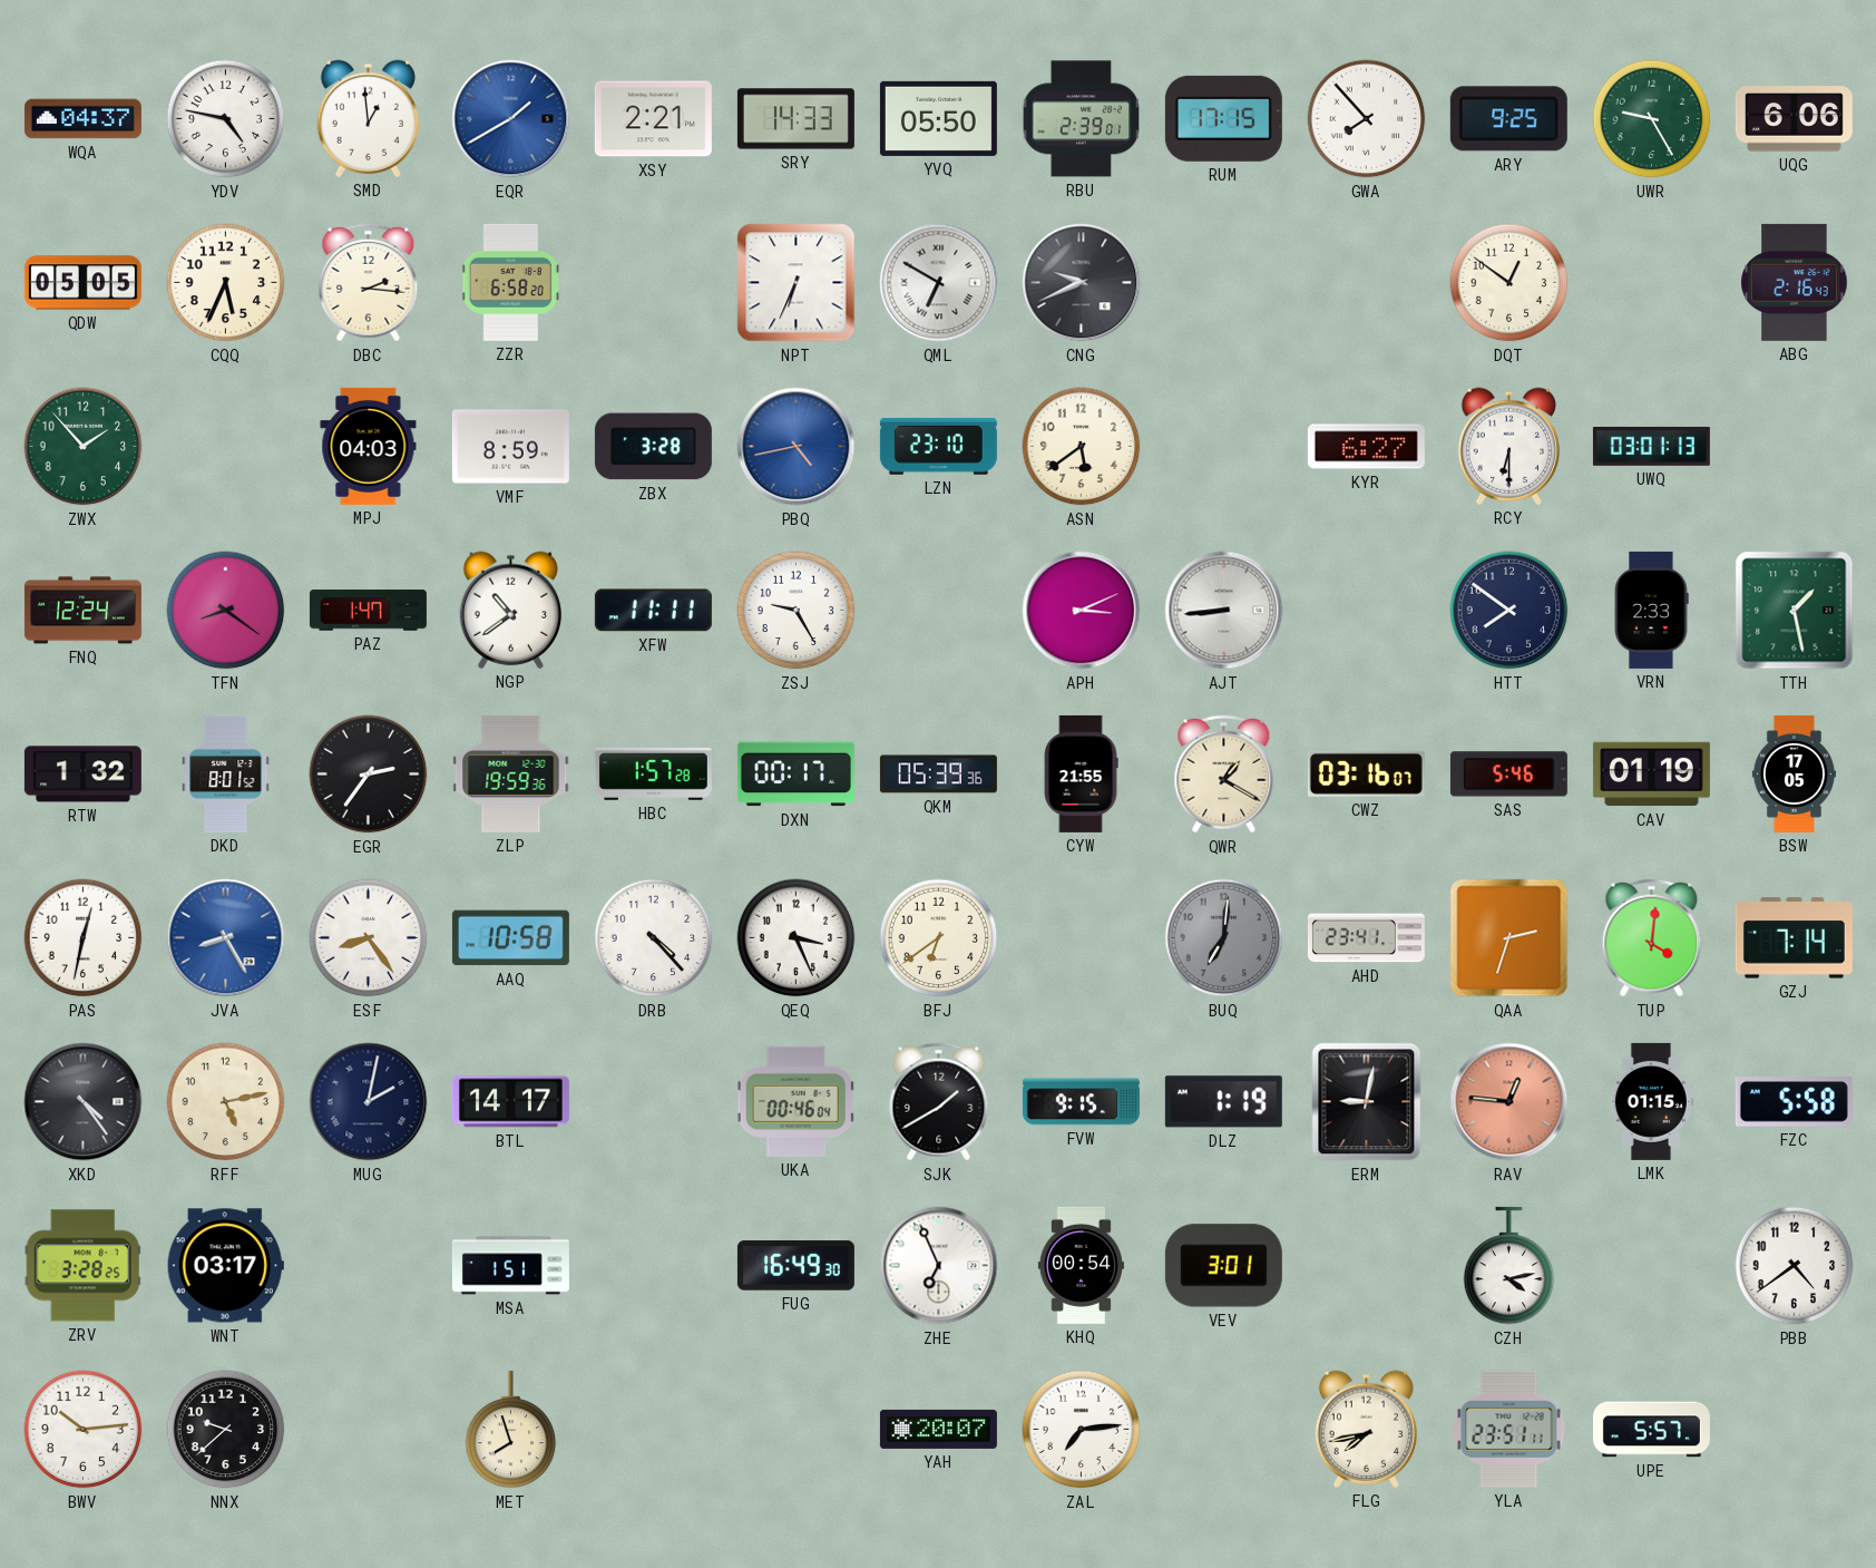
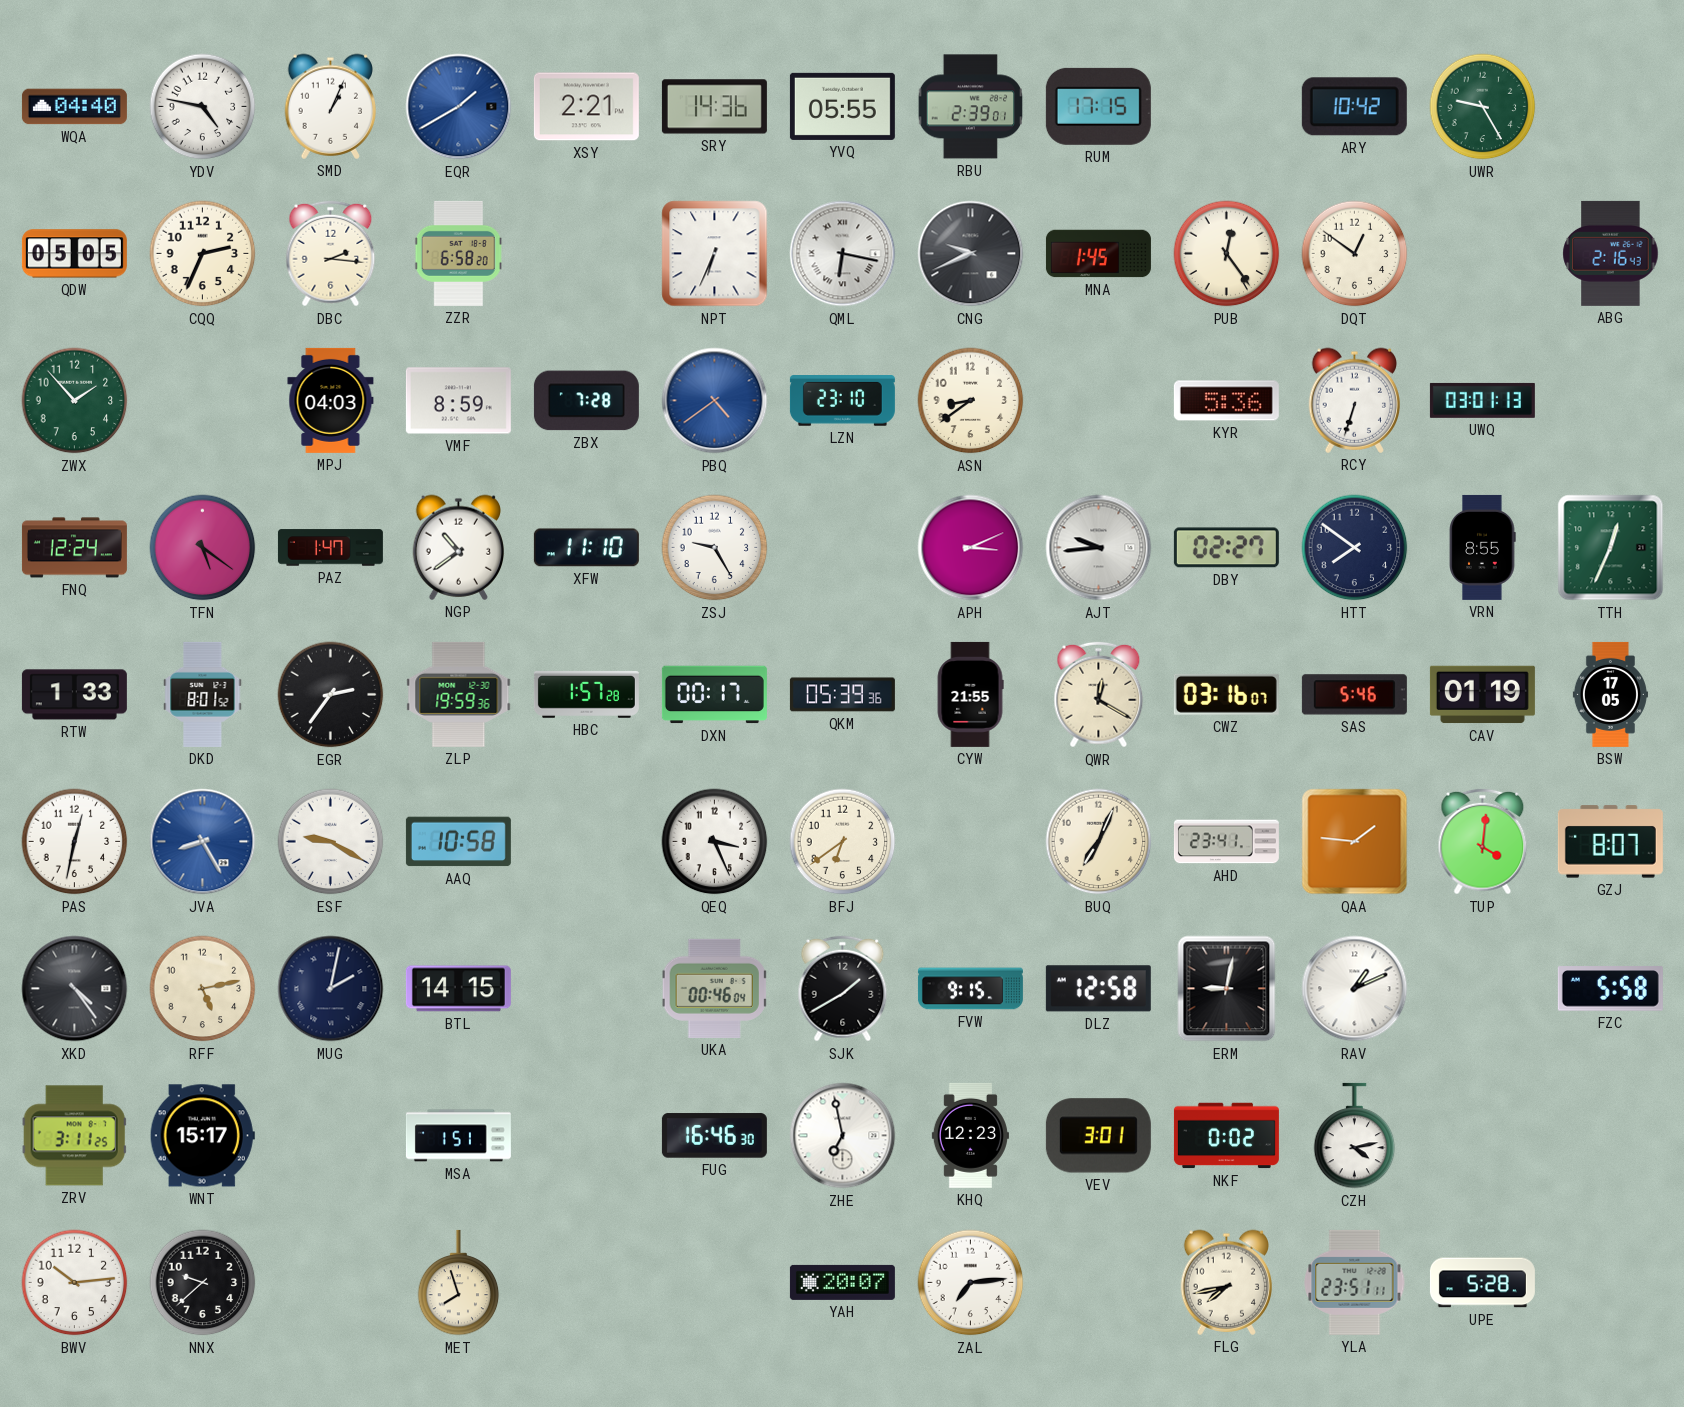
WQA: 04:37 -> 04:40
SMD: 12:59 -> 1:04
SRY: 14:33 -> 14:36
YVQ: 05:50 -> 05:55
GWA: 7:53 -> none
ARY: 9:25 -> 10:42
UQG: 6:06 -> none
CQQ: 5:34 -> 2:34
QML: 6:50 -> 6:17
MNA: none -> 1:45
PUB: none -> 12:24
ZBX: 3:28 -> 7:28
PBQ: 4:43 -> 4:39
ASN: 5:39 -> 8:39
KYR: 6:27 -> 5:36
RCY: 6:30 -> 6:33
TFN: 8:21 -> 5:21
XFW: 11:11 -> 11:10
AJT: 8:44 -> 9:44
DBY: none -> 02:27
VRN: 2:33 -> 8:55
TTH: 1:28 -> 12:34
RTW: 1:32 -> 1:33
QWR: 1:20 -> 12:20
ESF: 8:24 -> 9:20
DRB: 4:23 -> none
BUQ: 7:01 -> 7:04
BUQ dial: grey -> cream
QAA: 2:33 -> 1:46
GZJ: 7:14 -> 8:07
BTL: 14:17 -> 14:15
DLZ: 1:19 -> 12:58
RAV: 12:46 -> 1:11
RAV dial: salmon -> white
LMK: 01:15 -> none
ZRV: 3:28 -> 3:11
WNT: 03:17 -> 15:17
FUG: 16:49 -> 16:46
ZHE: 6:56 -> 6:58
KHQ: 00:54 -> 12:23
NKF: none -> 0:02
PBB: 4:39 -> none
UPE: 5:57 -> 5:28
